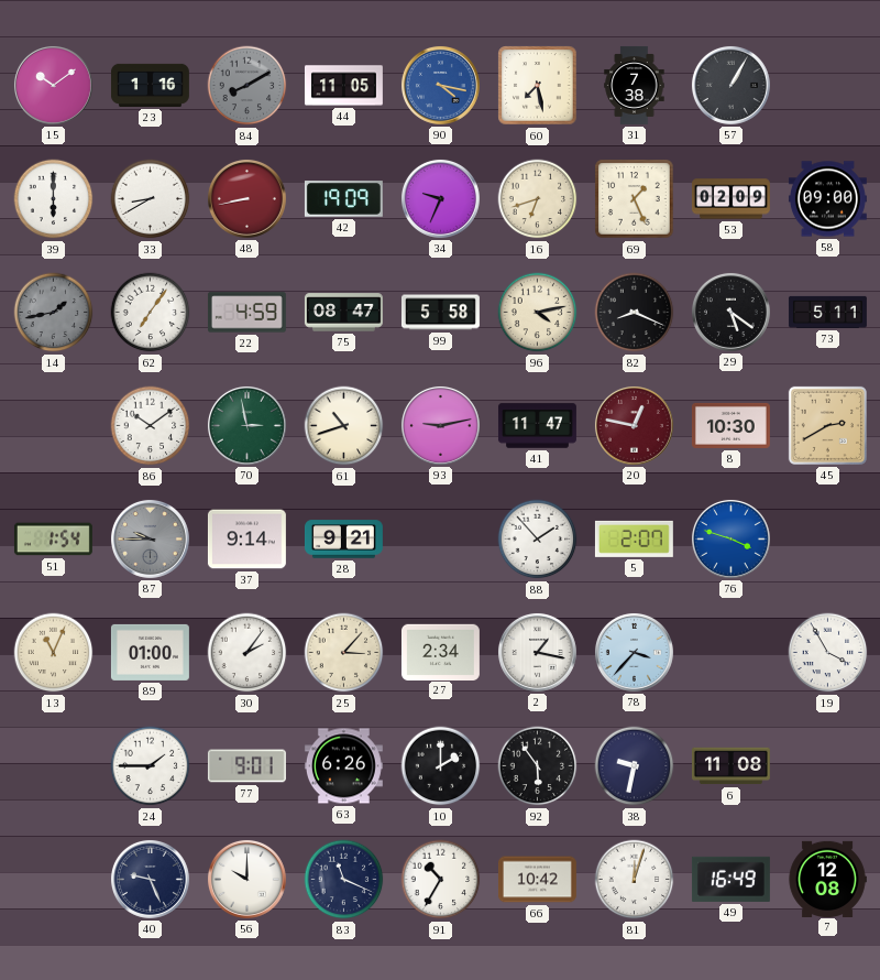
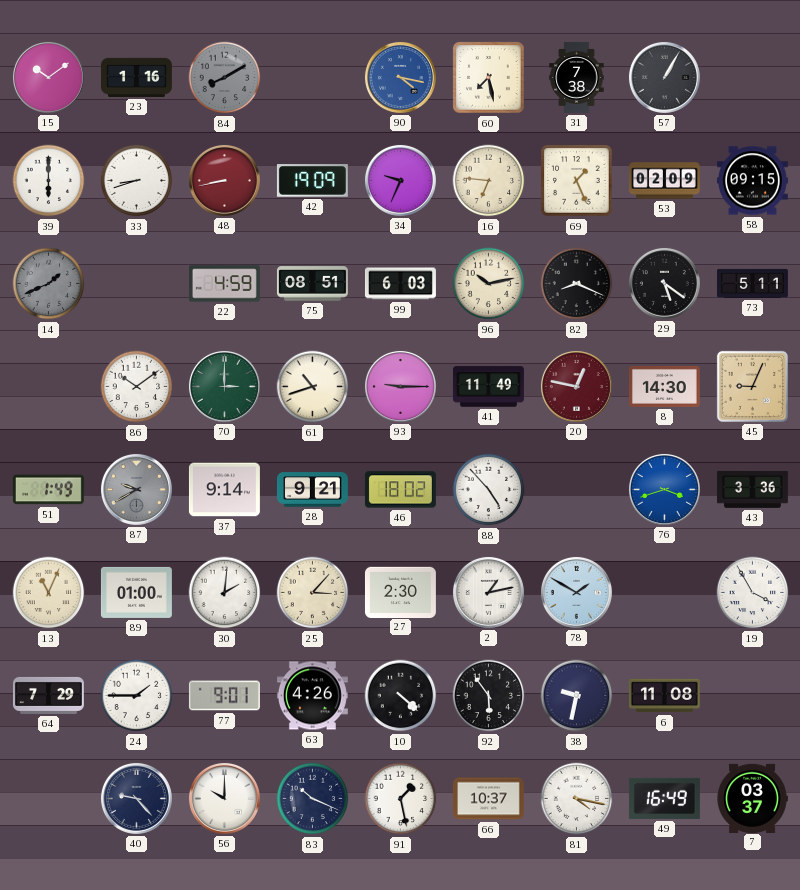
44: 11:05 -> none
33: 8:40 -> 8:42
16: 6:42 -> 6:46
58: 09:00 -> 09:15
14: 1:43 -> 1:41
62: 7:06 -> none
75: 08:47 -> 08:51
99: 5:58 -> 6:03
96: 4:13 -> 10:13
70: 2:58 -> 3:00
93: 9:13 -> 9:15
41: 11:47 -> 11:49
8: 10:30 -> 14:30
45: 2:40 -> 9:04
51: 1:54 -> 1:49
87: 9:45 -> 9:40
46: none -> 18:02
88: 1:53 -> 4:53
5: 2:07 -> none
76: 3:48 -> 3:42
43: none -> 3:36
30: 2:06 -> 2:01
27: 2:34 -> 2:30
2: 1:17 -> 1:13
78: 3:37 -> 1:50
64: none -> 7:29
63: 6:26 -> 4:26
10: 2:00 -> 4:22
40: 9:26 -> 9:23
83: 11:19 -> 10:19
91: 10:35 -> 1:28
66: 10:42 -> 10:37
81: 12:03 -> 4:17
7: 12:08 -> 03:37
